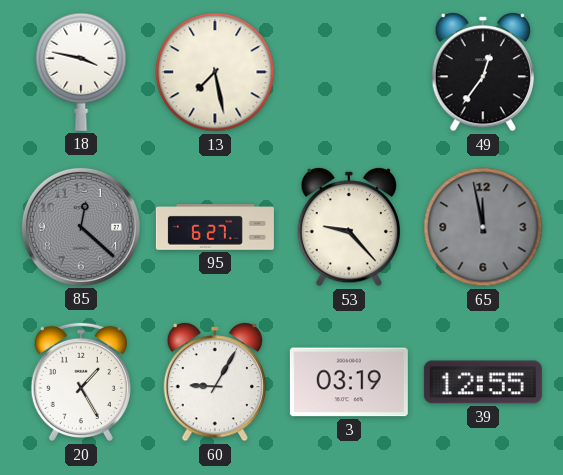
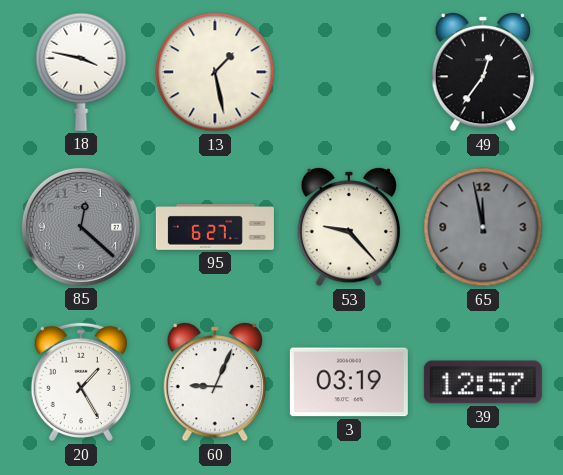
13: 7:28 -> 1:28
60: 9:05 -> 9:04
39: 12:55 -> 12:57
